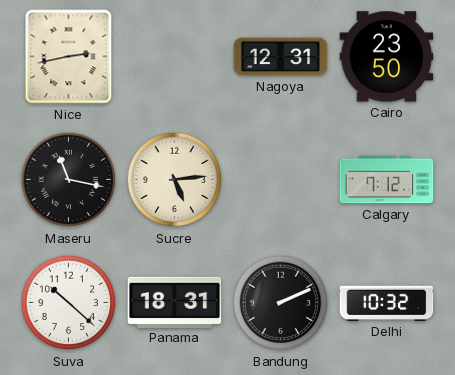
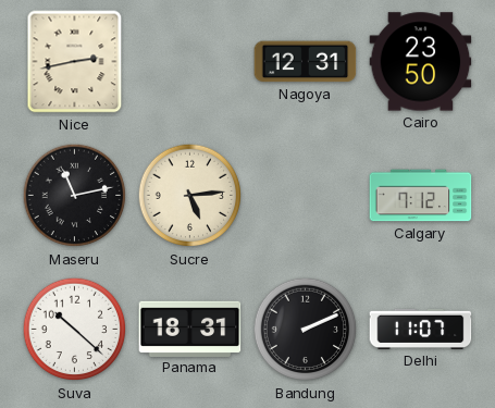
Maseru: 11:17 -> 11:13
Delhi: 10:32 -> 11:07
